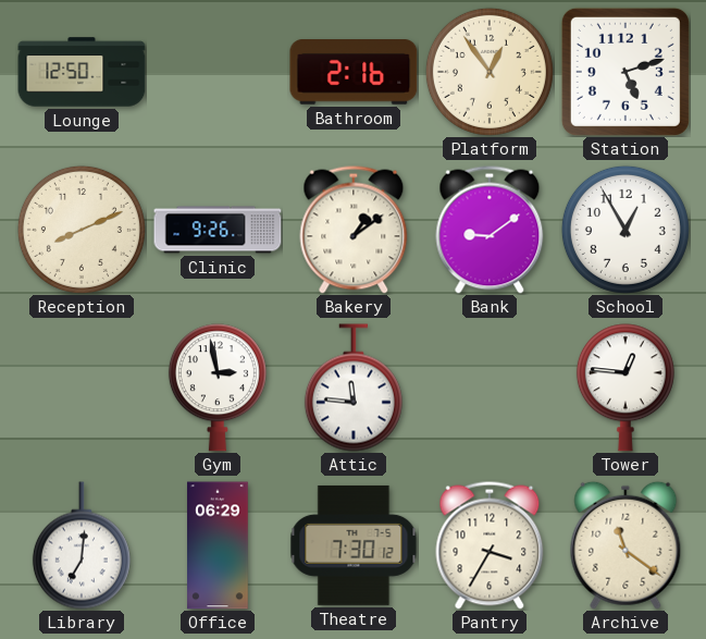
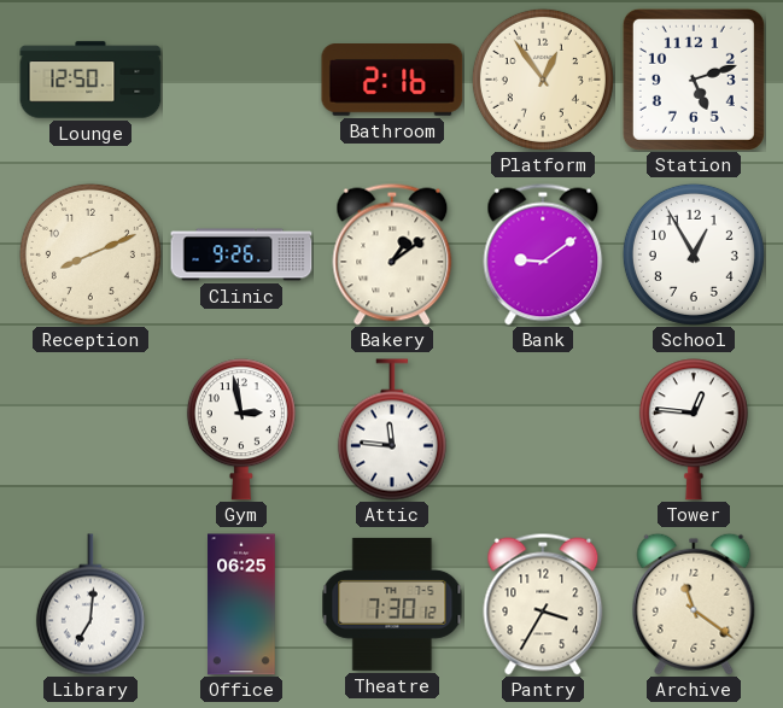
Office: 06:29 -> 06:25
